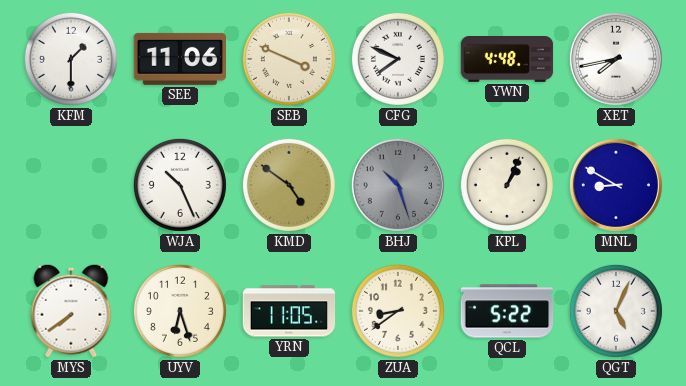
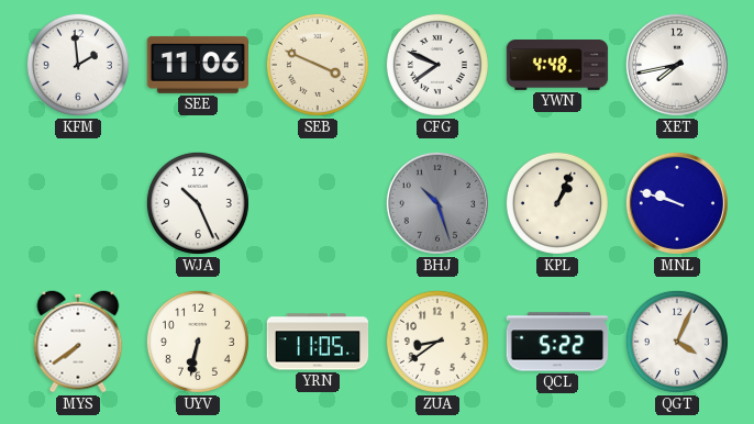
KFM: 1:30 -> 1:59
KMD: 4:51 -> none
MNL: 8:50 -> 9:48
UYV: 6:27 -> 6:32
QGT: 5:04 -> 4:04
